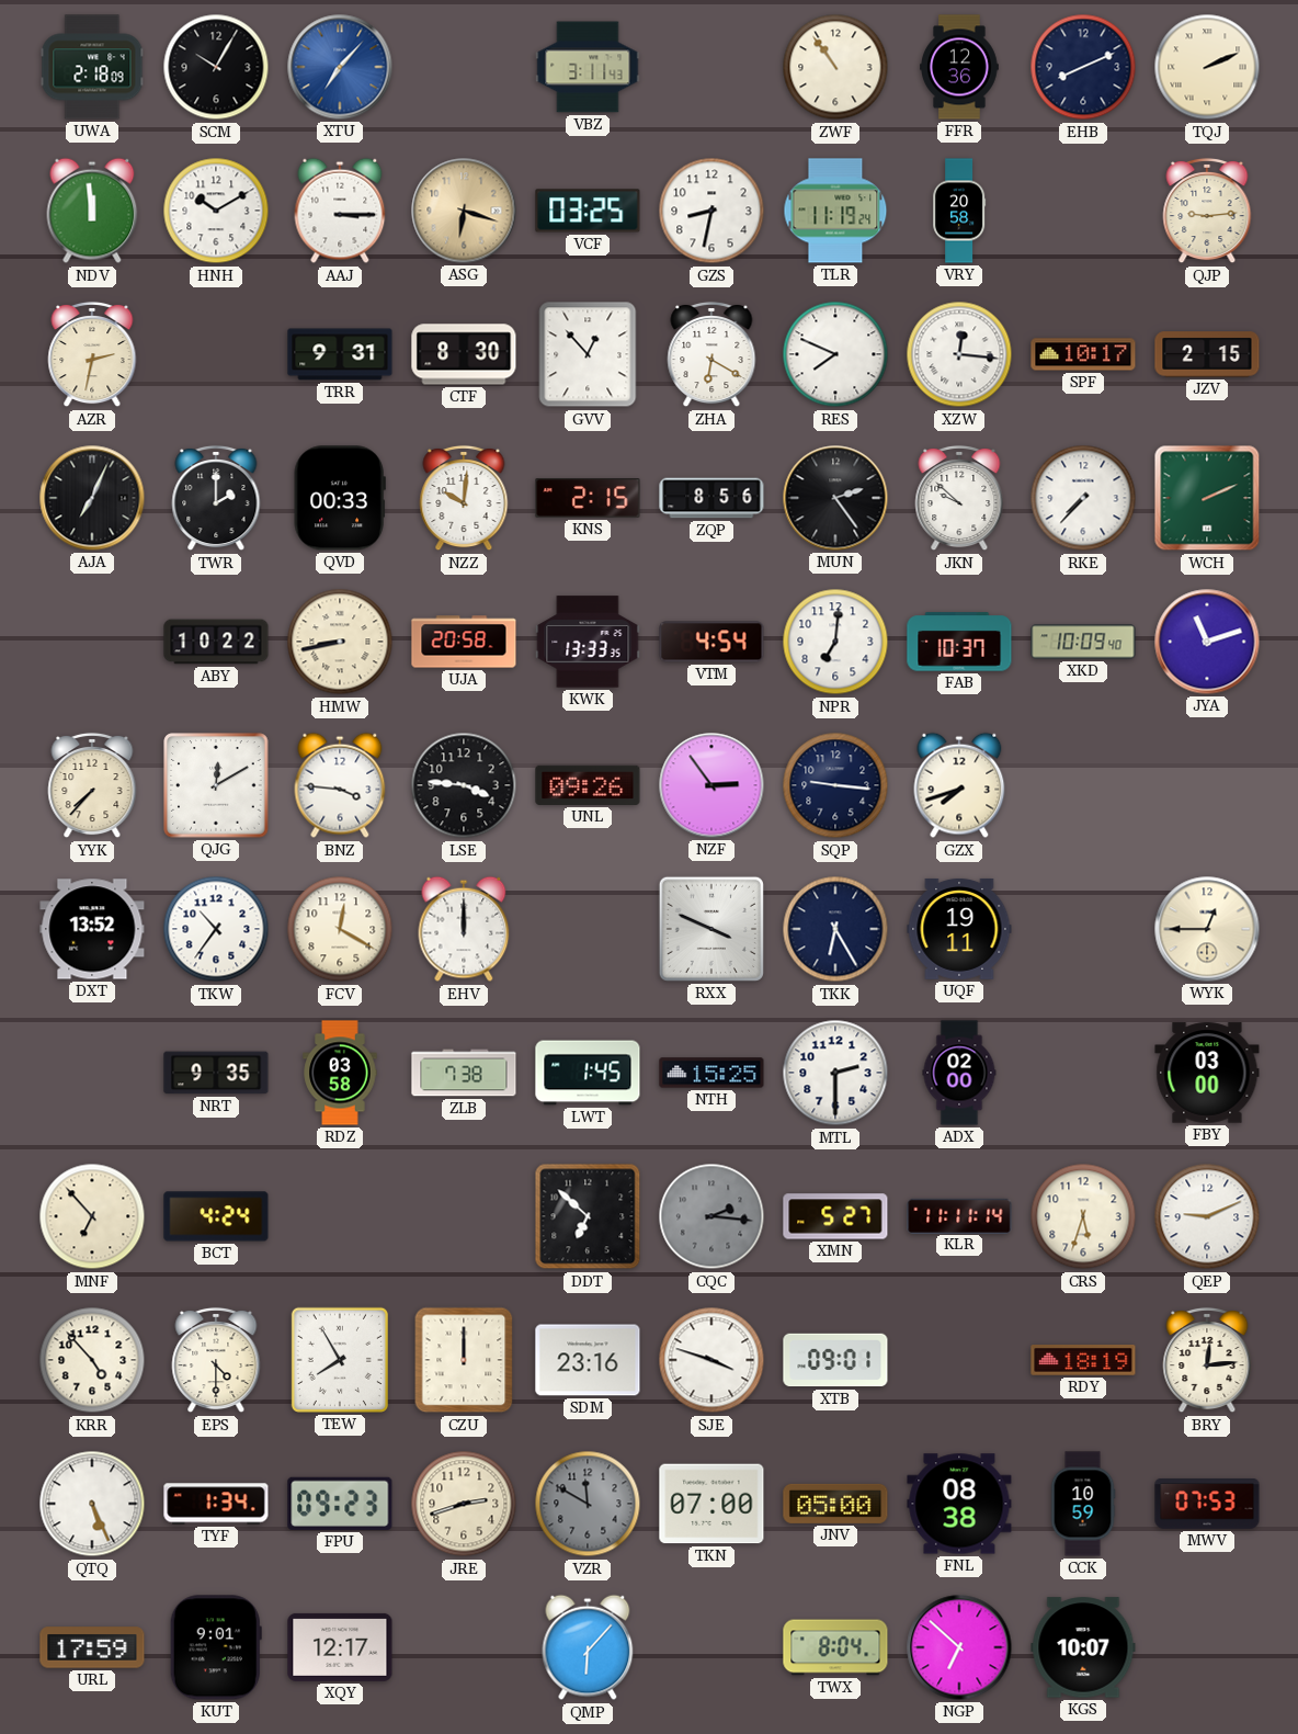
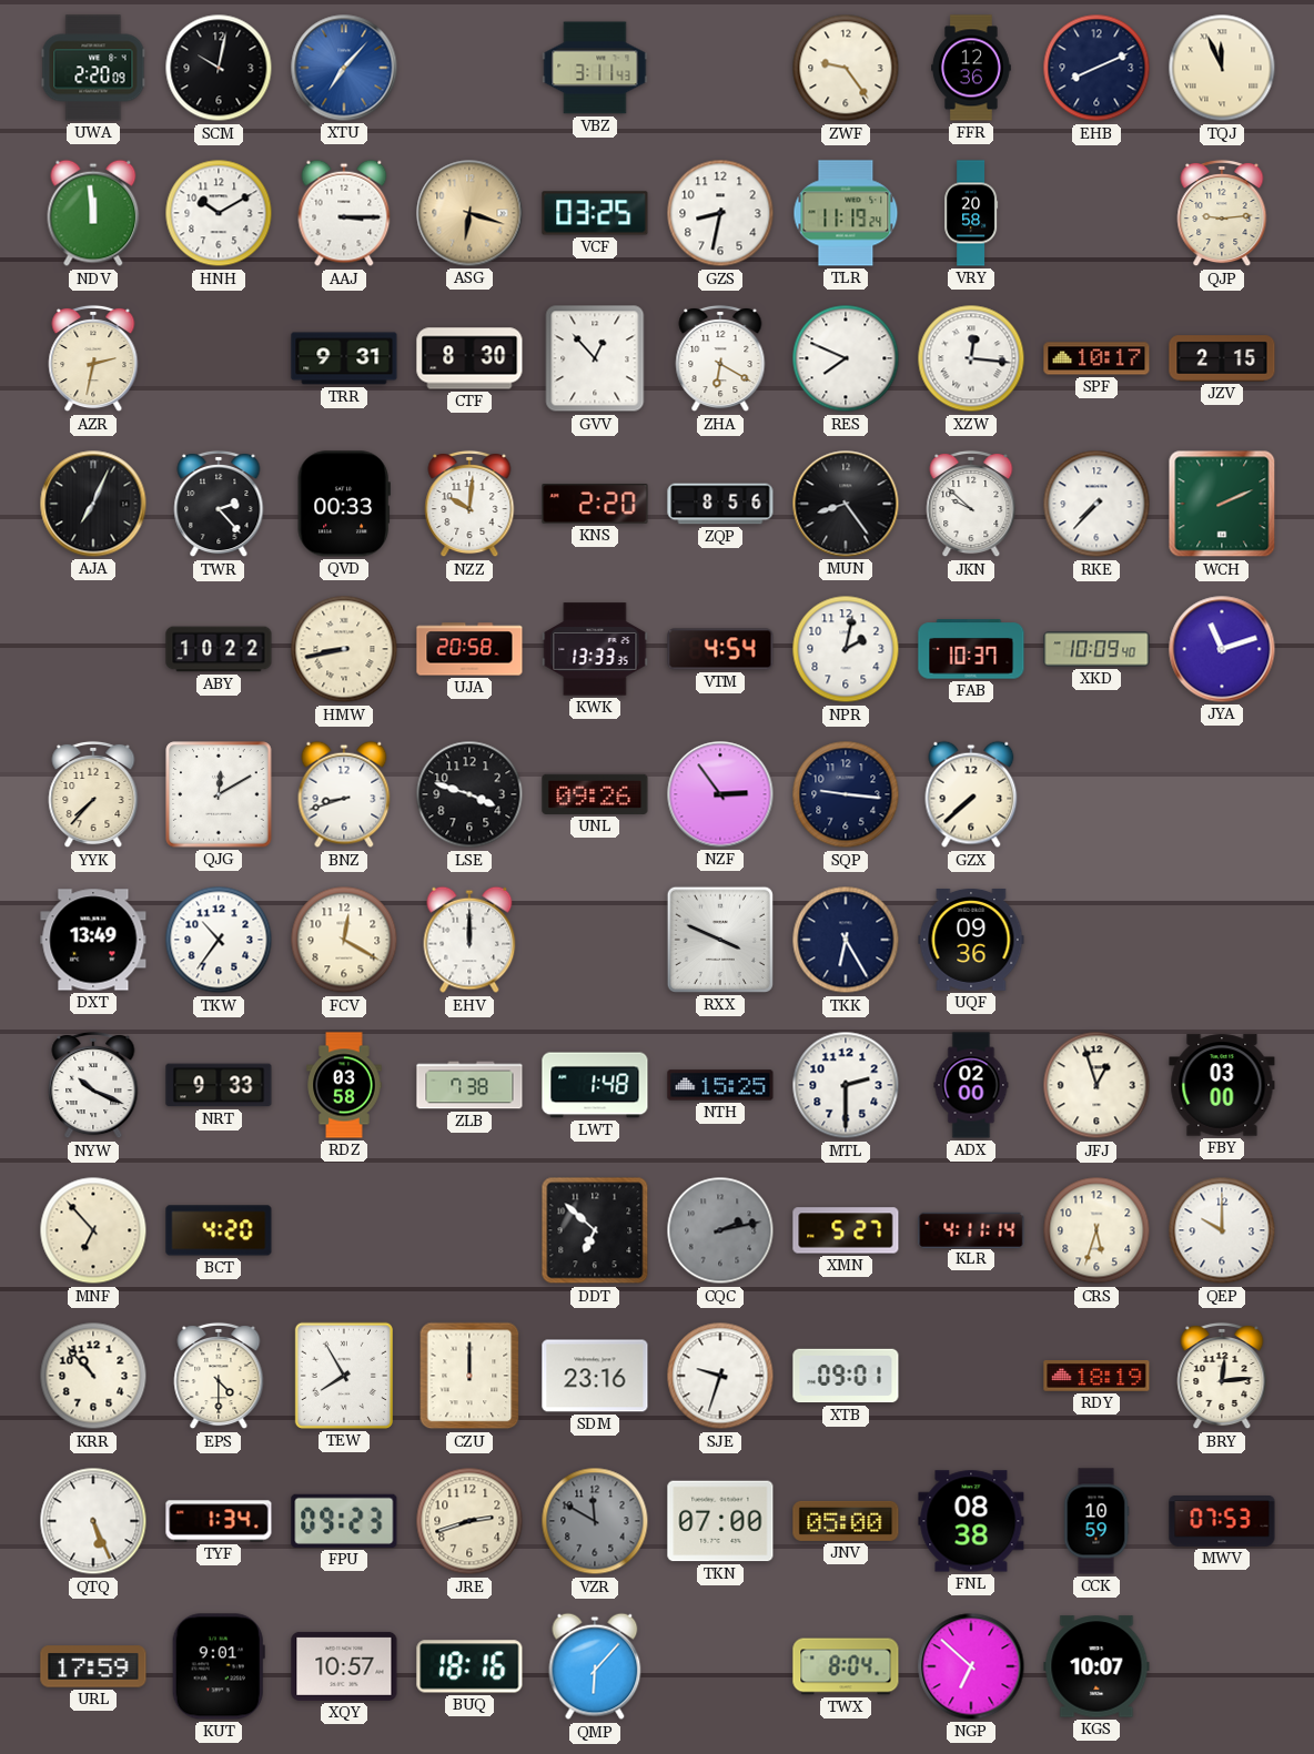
UWA: 2:18 -> 2:20
SCM: 10:05 -> 10:02
ZWF: 10:54 -> 9:24
TQJ: 2:11 -> 11:56
TWR: 2:00 -> 2:23
KNS: 2:15 -> 2:20
MUN: 2:24 -> 8:24
NPR: 7:01 -> 2:02
BNZ: 3:46 -> 8:42
LSE: 3:46 -> 3:48
GZX: 7:42 -> 7:38
DXT: 13:52 -> 13:49
UQF: 19:11 -> 09:36
WYK: 12:45 -> none
NYW: none -> 10:19
NRT: 9:35 -> 9:33
LWT: 1:45 -> 1:48
JFJ: none -> 12:57
BCT: 4:24 -> 4:20
CQC: 2:16 -> 2:13
KLR: 11:11 -> 4:11
QEP: 9:11 -> 10:00
KRR: 4:53 -> 10:53
SJE: 3:48 -> 9:33
XQY: 12:17 -> 10:57
BUQ: none -> 18:16
